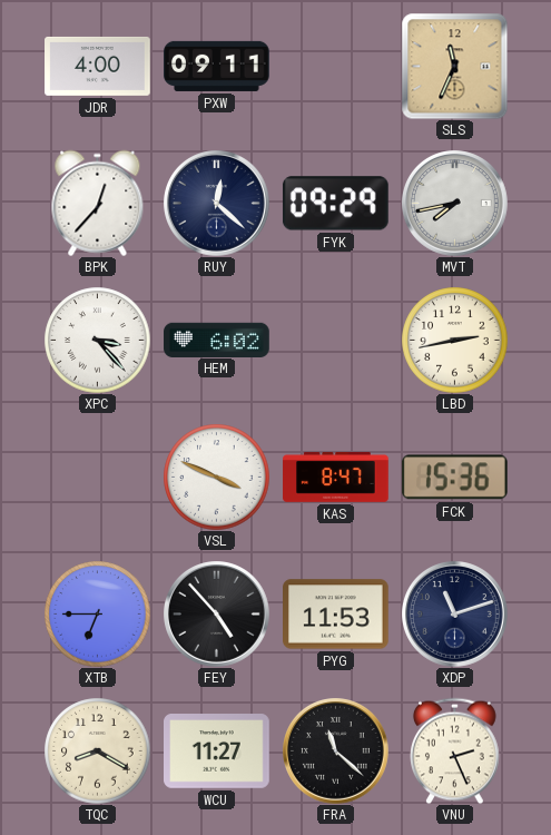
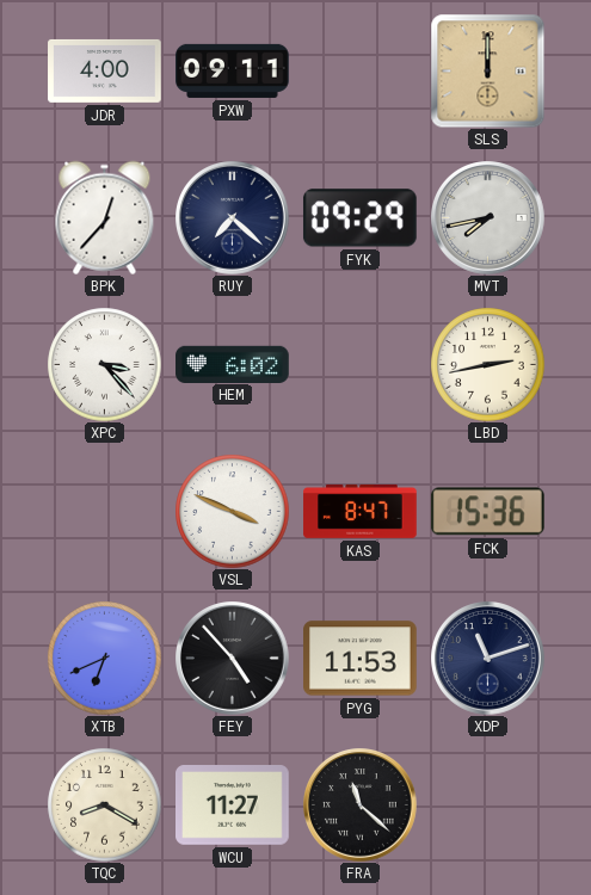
SLS: 11:34 -> 12:00
RUY: 12:22 -> 7:22
XTB: 6:45 -> 6:41
VNU: 2:26 -> none
